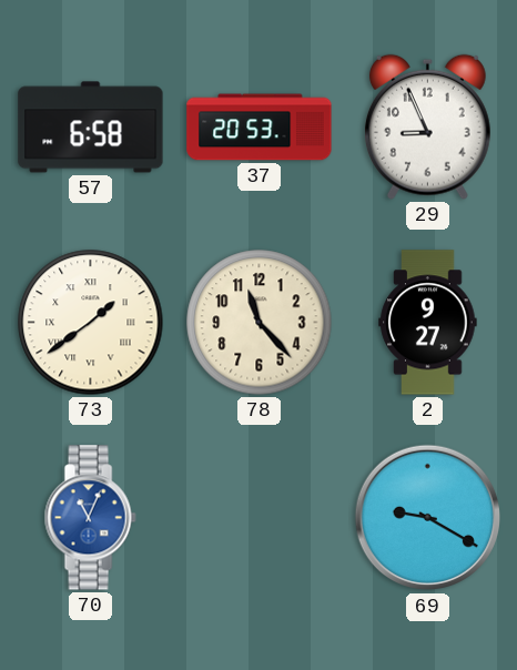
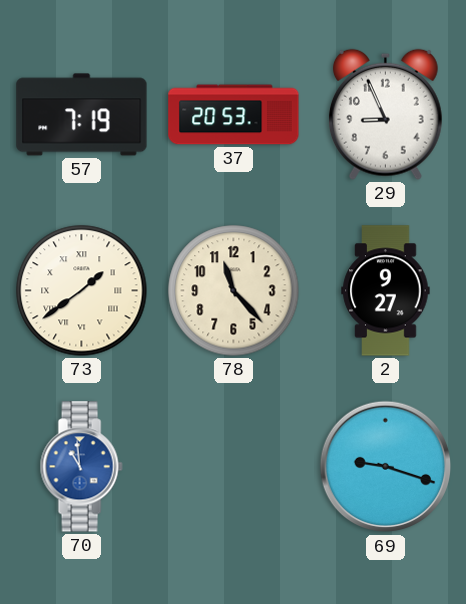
57: 6:58 -> 7:19
70: 11:04 -> 10:59
69: 9:20 -> 9:18
